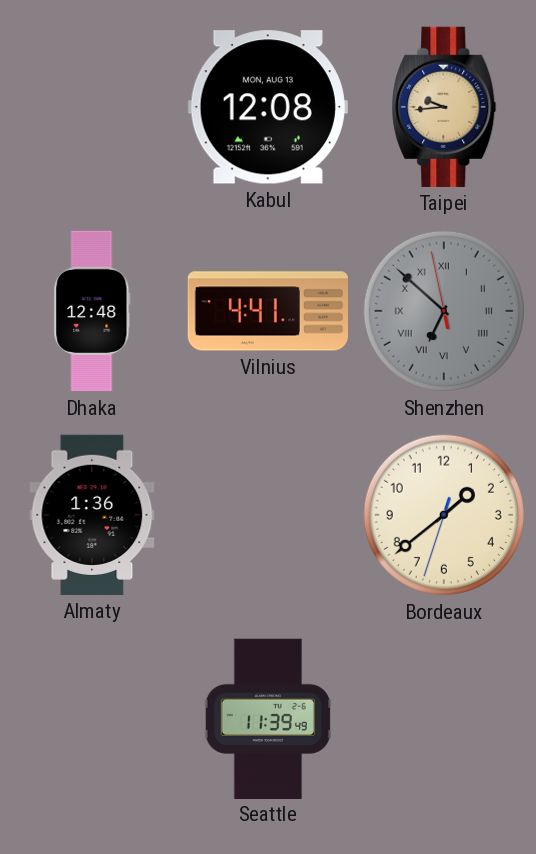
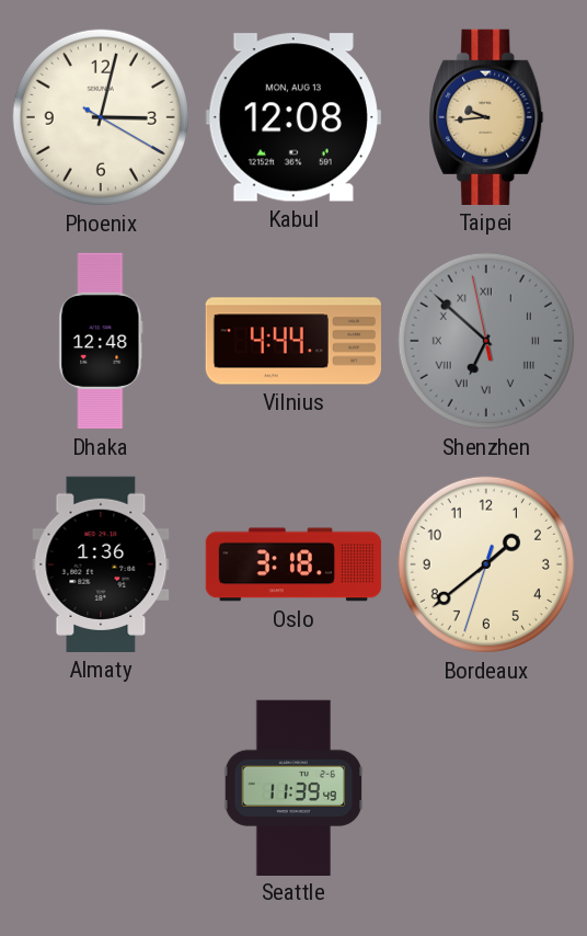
Phoenix: none -> 3:02
Vilnius: 4:41 -> 4:44
Oslo: none -> 3:18
